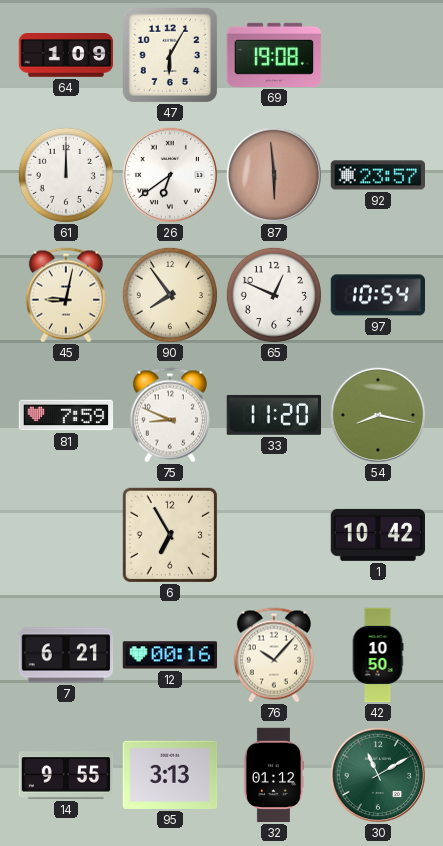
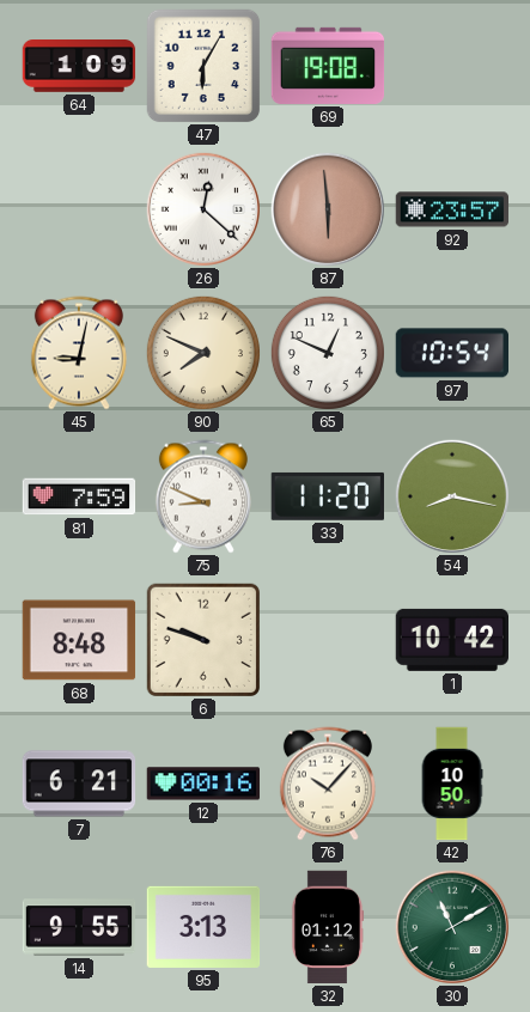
61: 12:00 -> none
26: 6:39 -> 12:22
90: 7:54 -> 7:49
68: none -> 8:48
6: 6:55 -> 9:48
